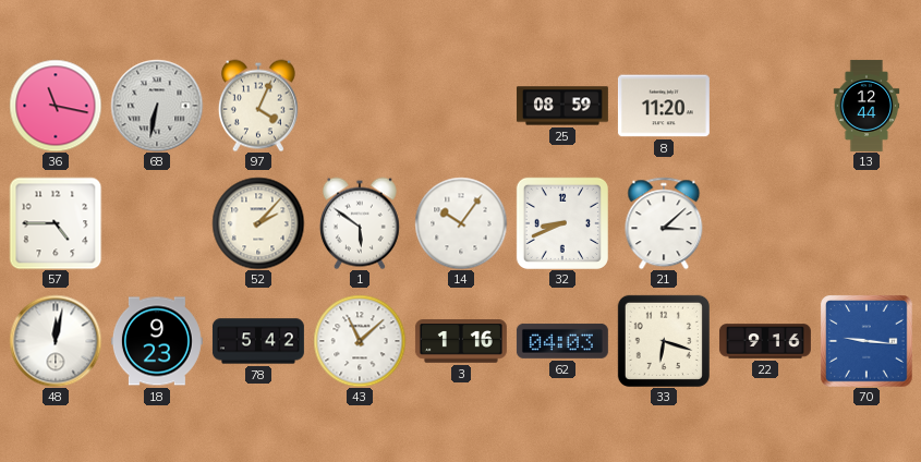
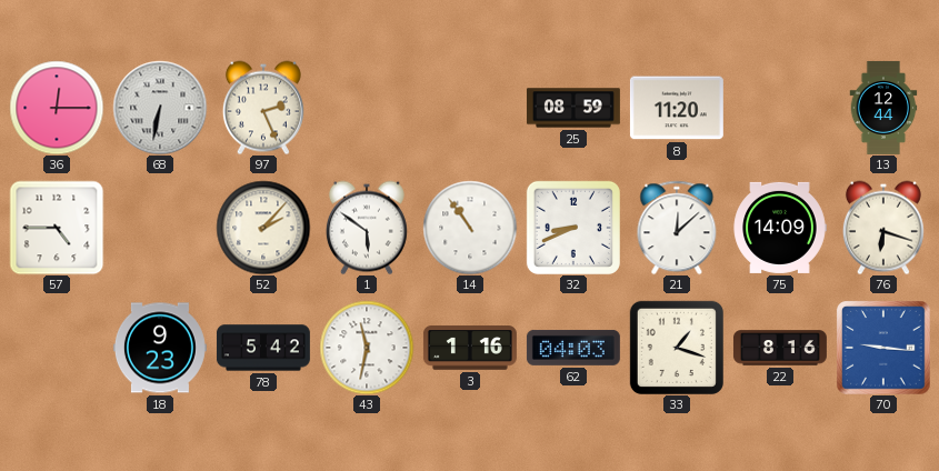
36: 11:17 -> 12:15
97: 4:04 -> 2:26
14: 10:06 -> 10:54
21: 3:08 -> 12:08
75: none -> 14:09
76: none -> 6:18
48: 12:02 -> none
43: 11:08 -> 11:32
33: 6:18 -> 1:18
22: 9:16 -> 8:16
